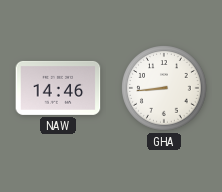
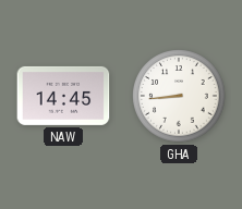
NAW: 14:46 -> 14:45
